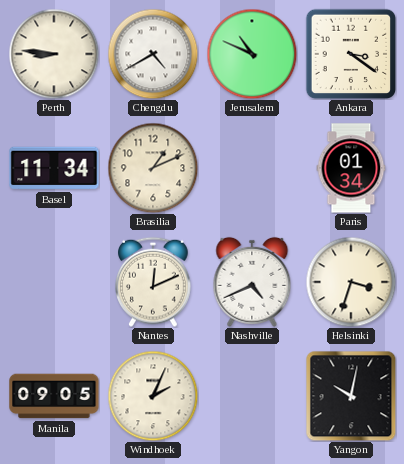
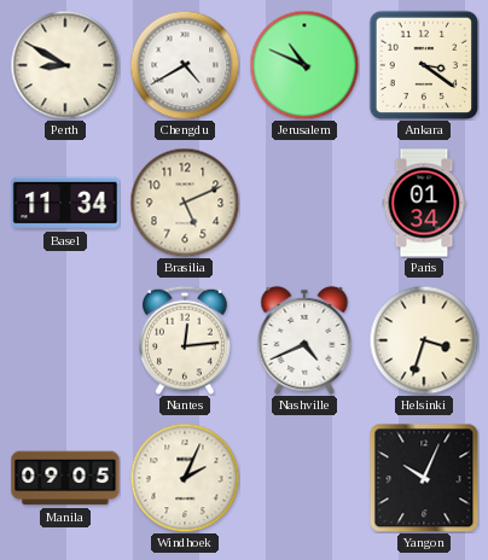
Perth: 8:46 -> 8:50
Brasilia: 1:11 -> 5:11
Nantes: 12:11 -> 12:14
Yangon: 10:02 -> 10:04
